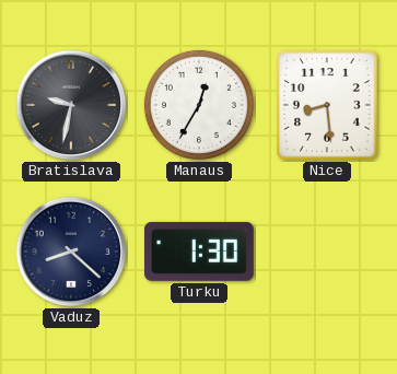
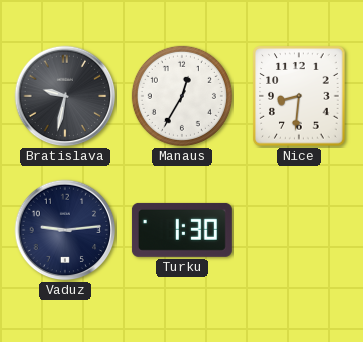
Nice: 8:29 -> 8:31
Vaduz: 8:22 -> 9:14
